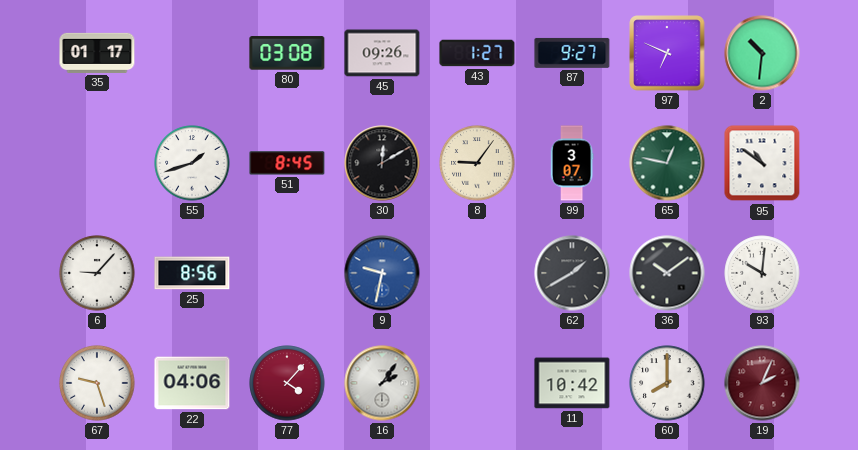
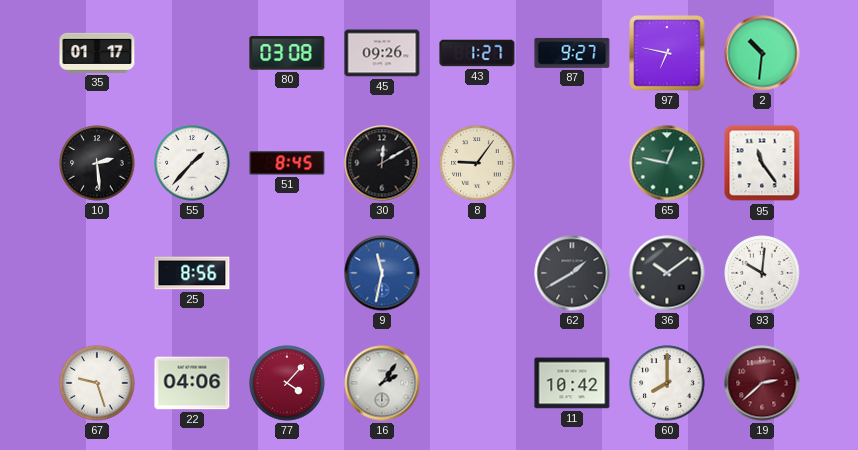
97: 6:49 -> 6:47
10: none -> 2:29
55: 1:42 -> 1:37
99: 3:07 -> none
95: 10:51 -> 11:24
6: 9:07 -> none
9: 9:32 -> 11:32
19: 2:04 -> 2:38
